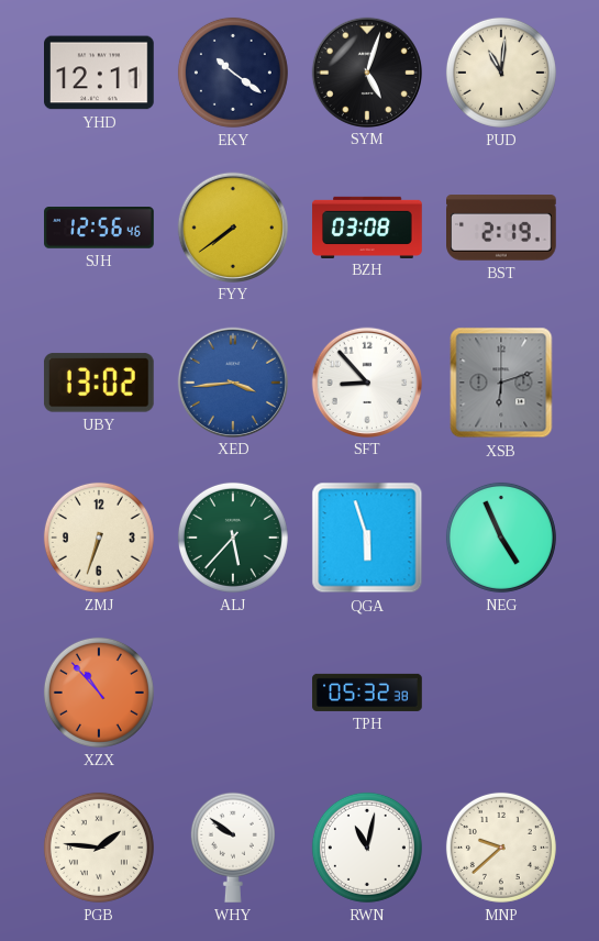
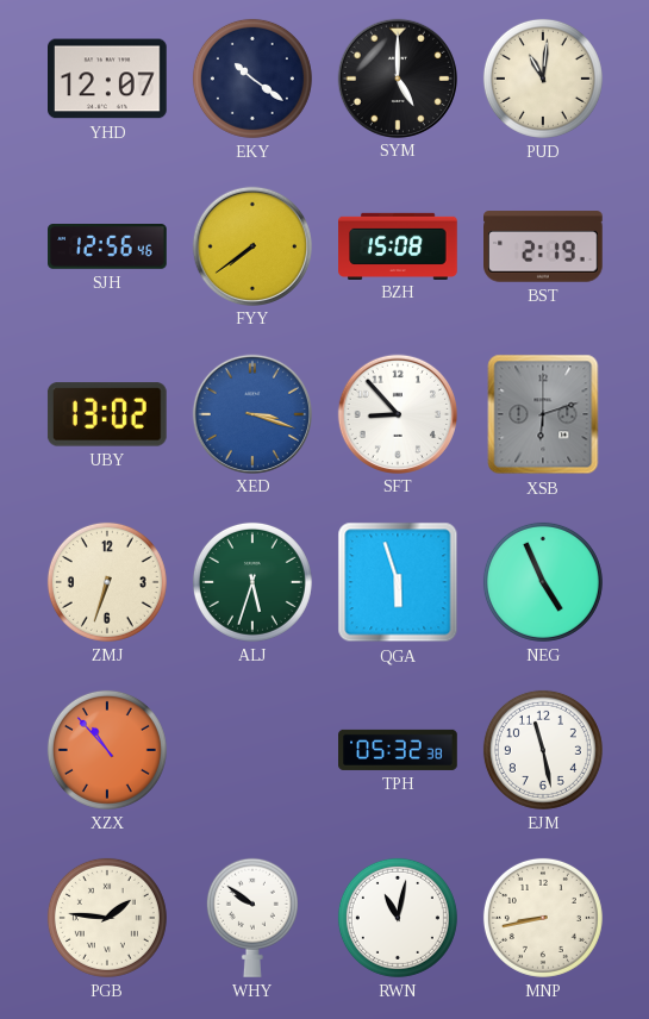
YHD: 12:11 -> 12:07
SYM: 5:03 -> 5:00
BZH: 03:08 -> 15:08
XED: 3:44 -> 3:18
ALJ: 5:37 -> 5:33
EJM: none -> 11:28
MNP: 9:38 -> 8:43
